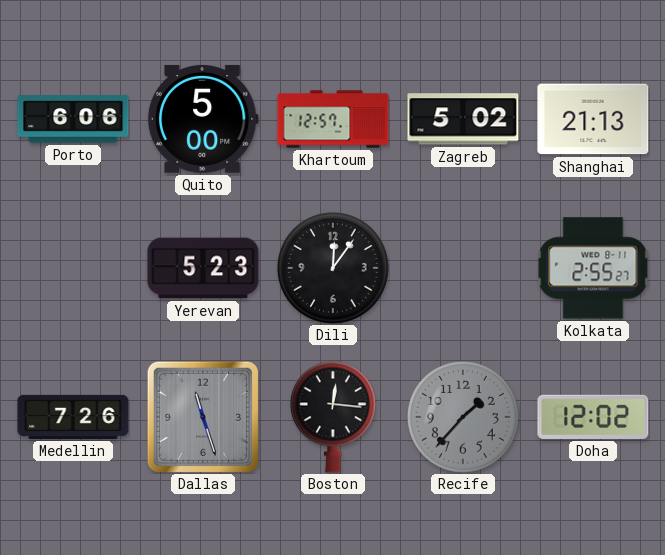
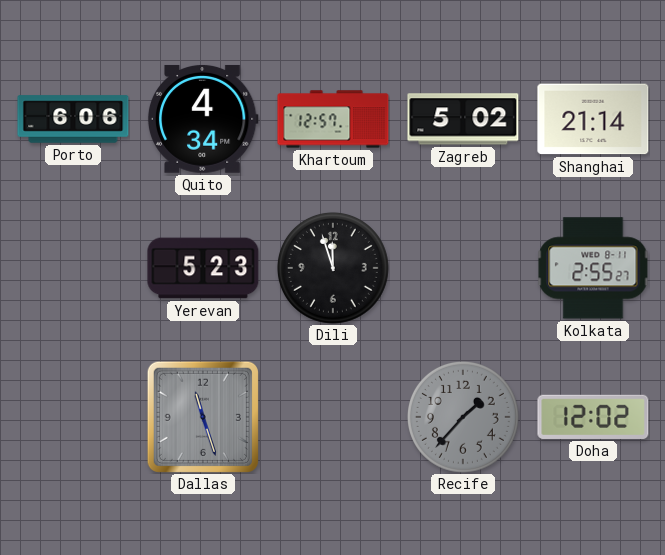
Quito: 5:00 -> 4:34
Shanghai: 21:13 -> 21:14
Dili: 12:06 -> 11:57
Medellin: 7:26 -> none
Boston: 12:16 -> none
